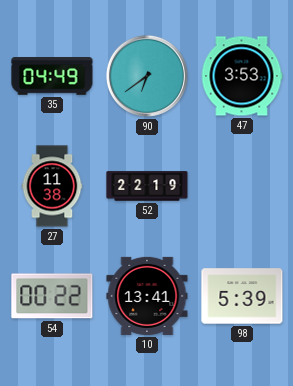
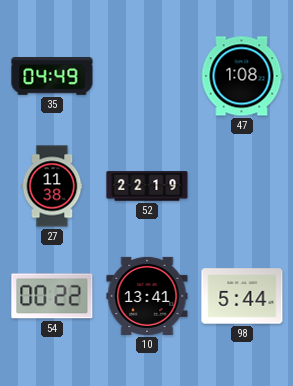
90: 6:39 -> none
47: 3:53 -> 1:08
98: 5:39 -> 5:44
